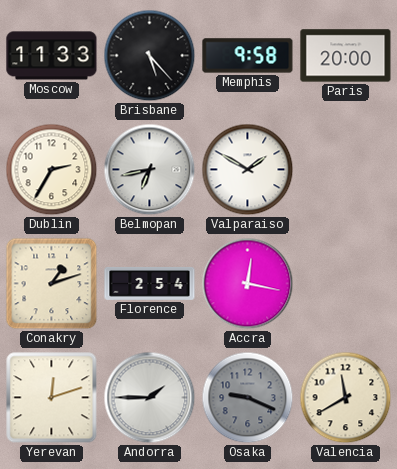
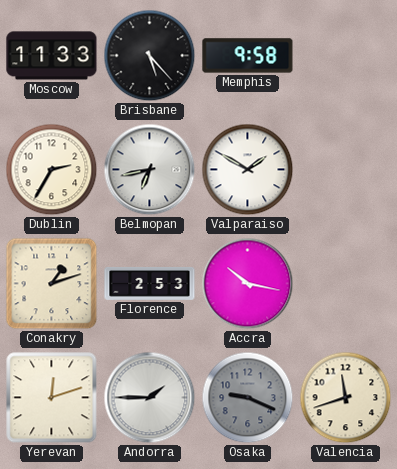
Paris: 20:00 -> none
Florence: 2:54 -> 2:53
Accra: 12:17 -> 10:17
Valencia: 11:40 -> 11:42
